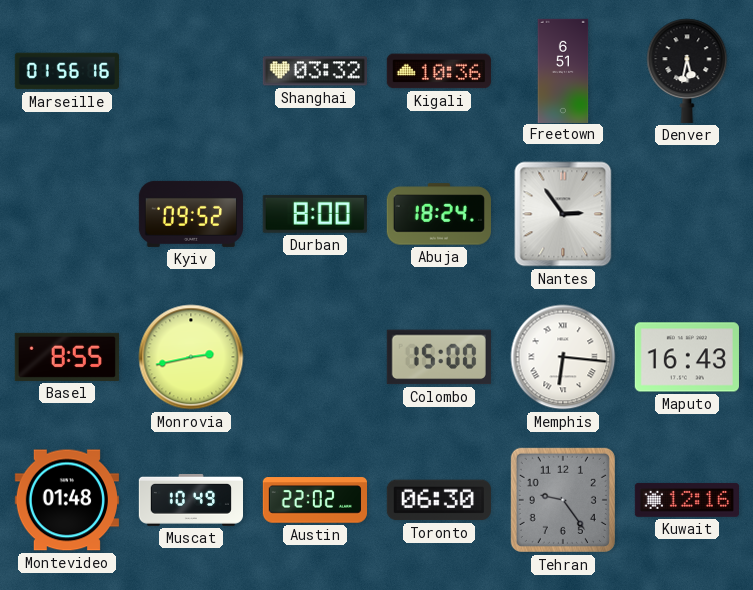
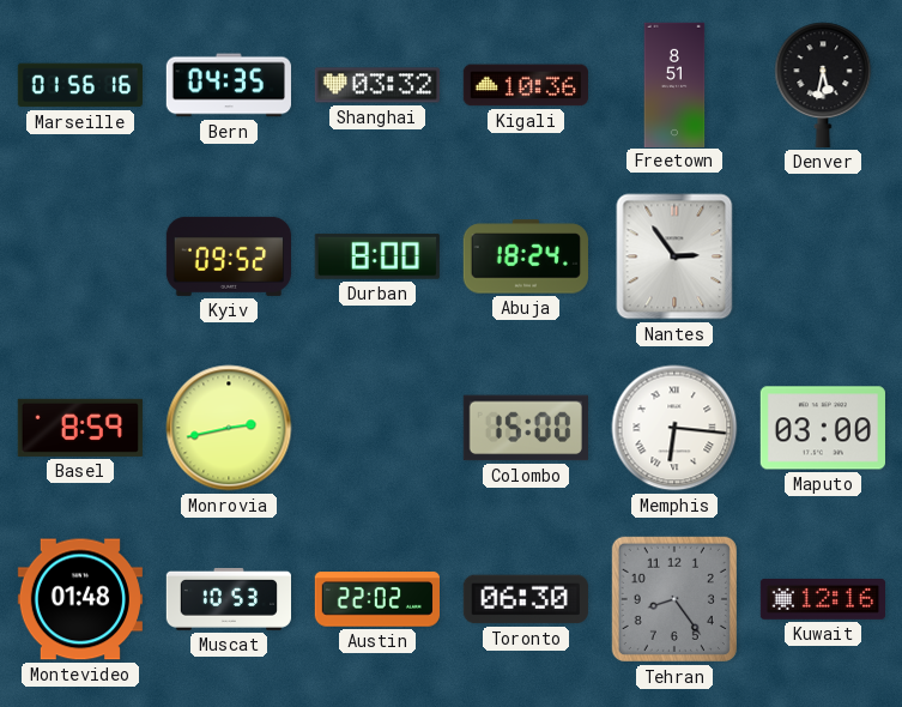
Bern: none -> 04:35
Freetown: 6:51 -> 8:51
Basel: 8:55 -> 8:59
Maputo: 16:43 -> 03:00
Muscat: 10:49 -> 10:53
Tehran: 9:24 -> 8:24
